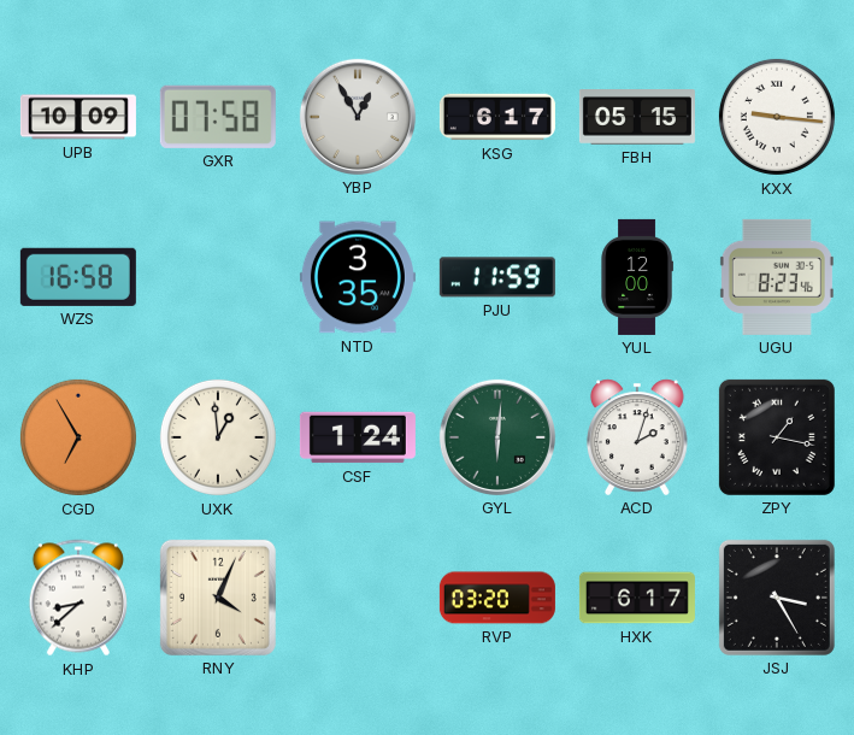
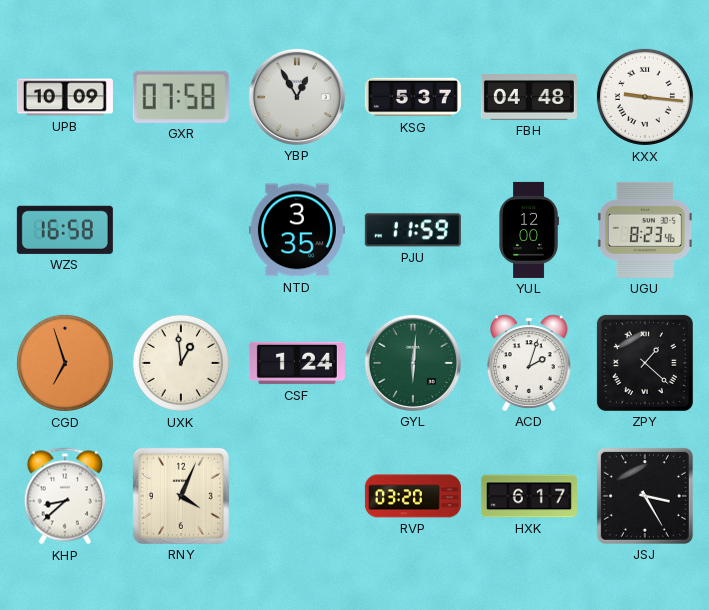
KSG: 6:17 -> 5:37
FBH: 05:15 -> 04:48
CGD: 6:55 -> 6:57
ZPY: 1:17 -> 1:22
